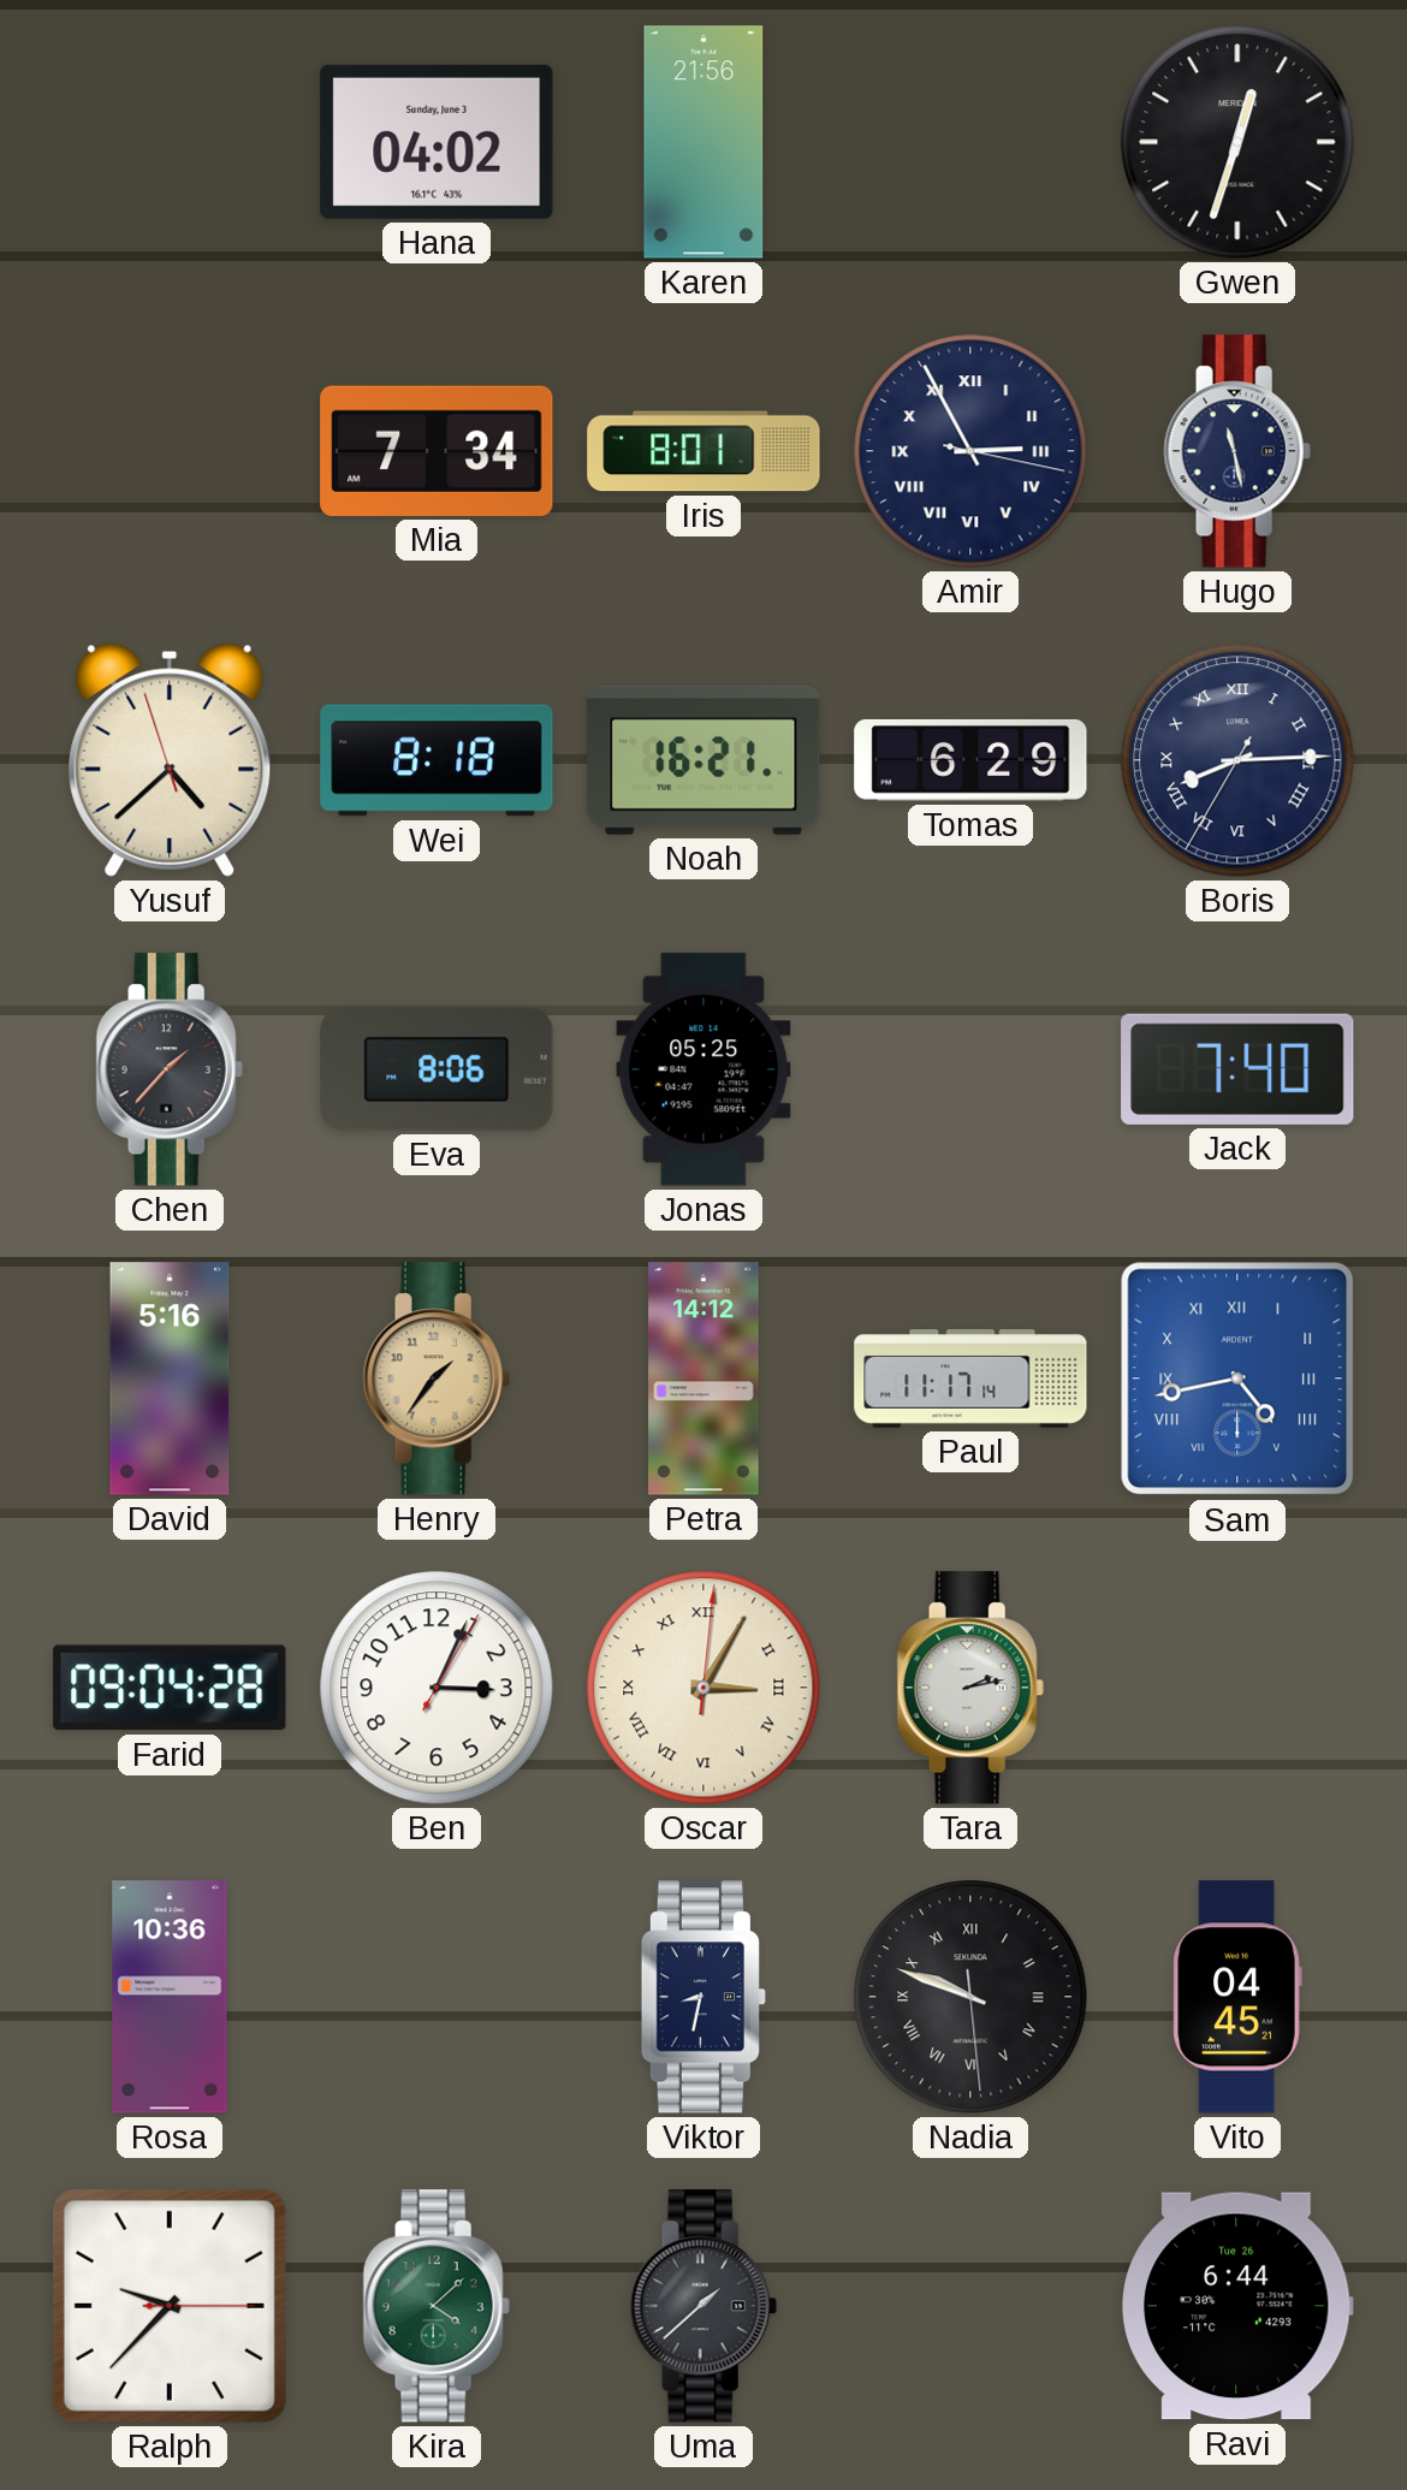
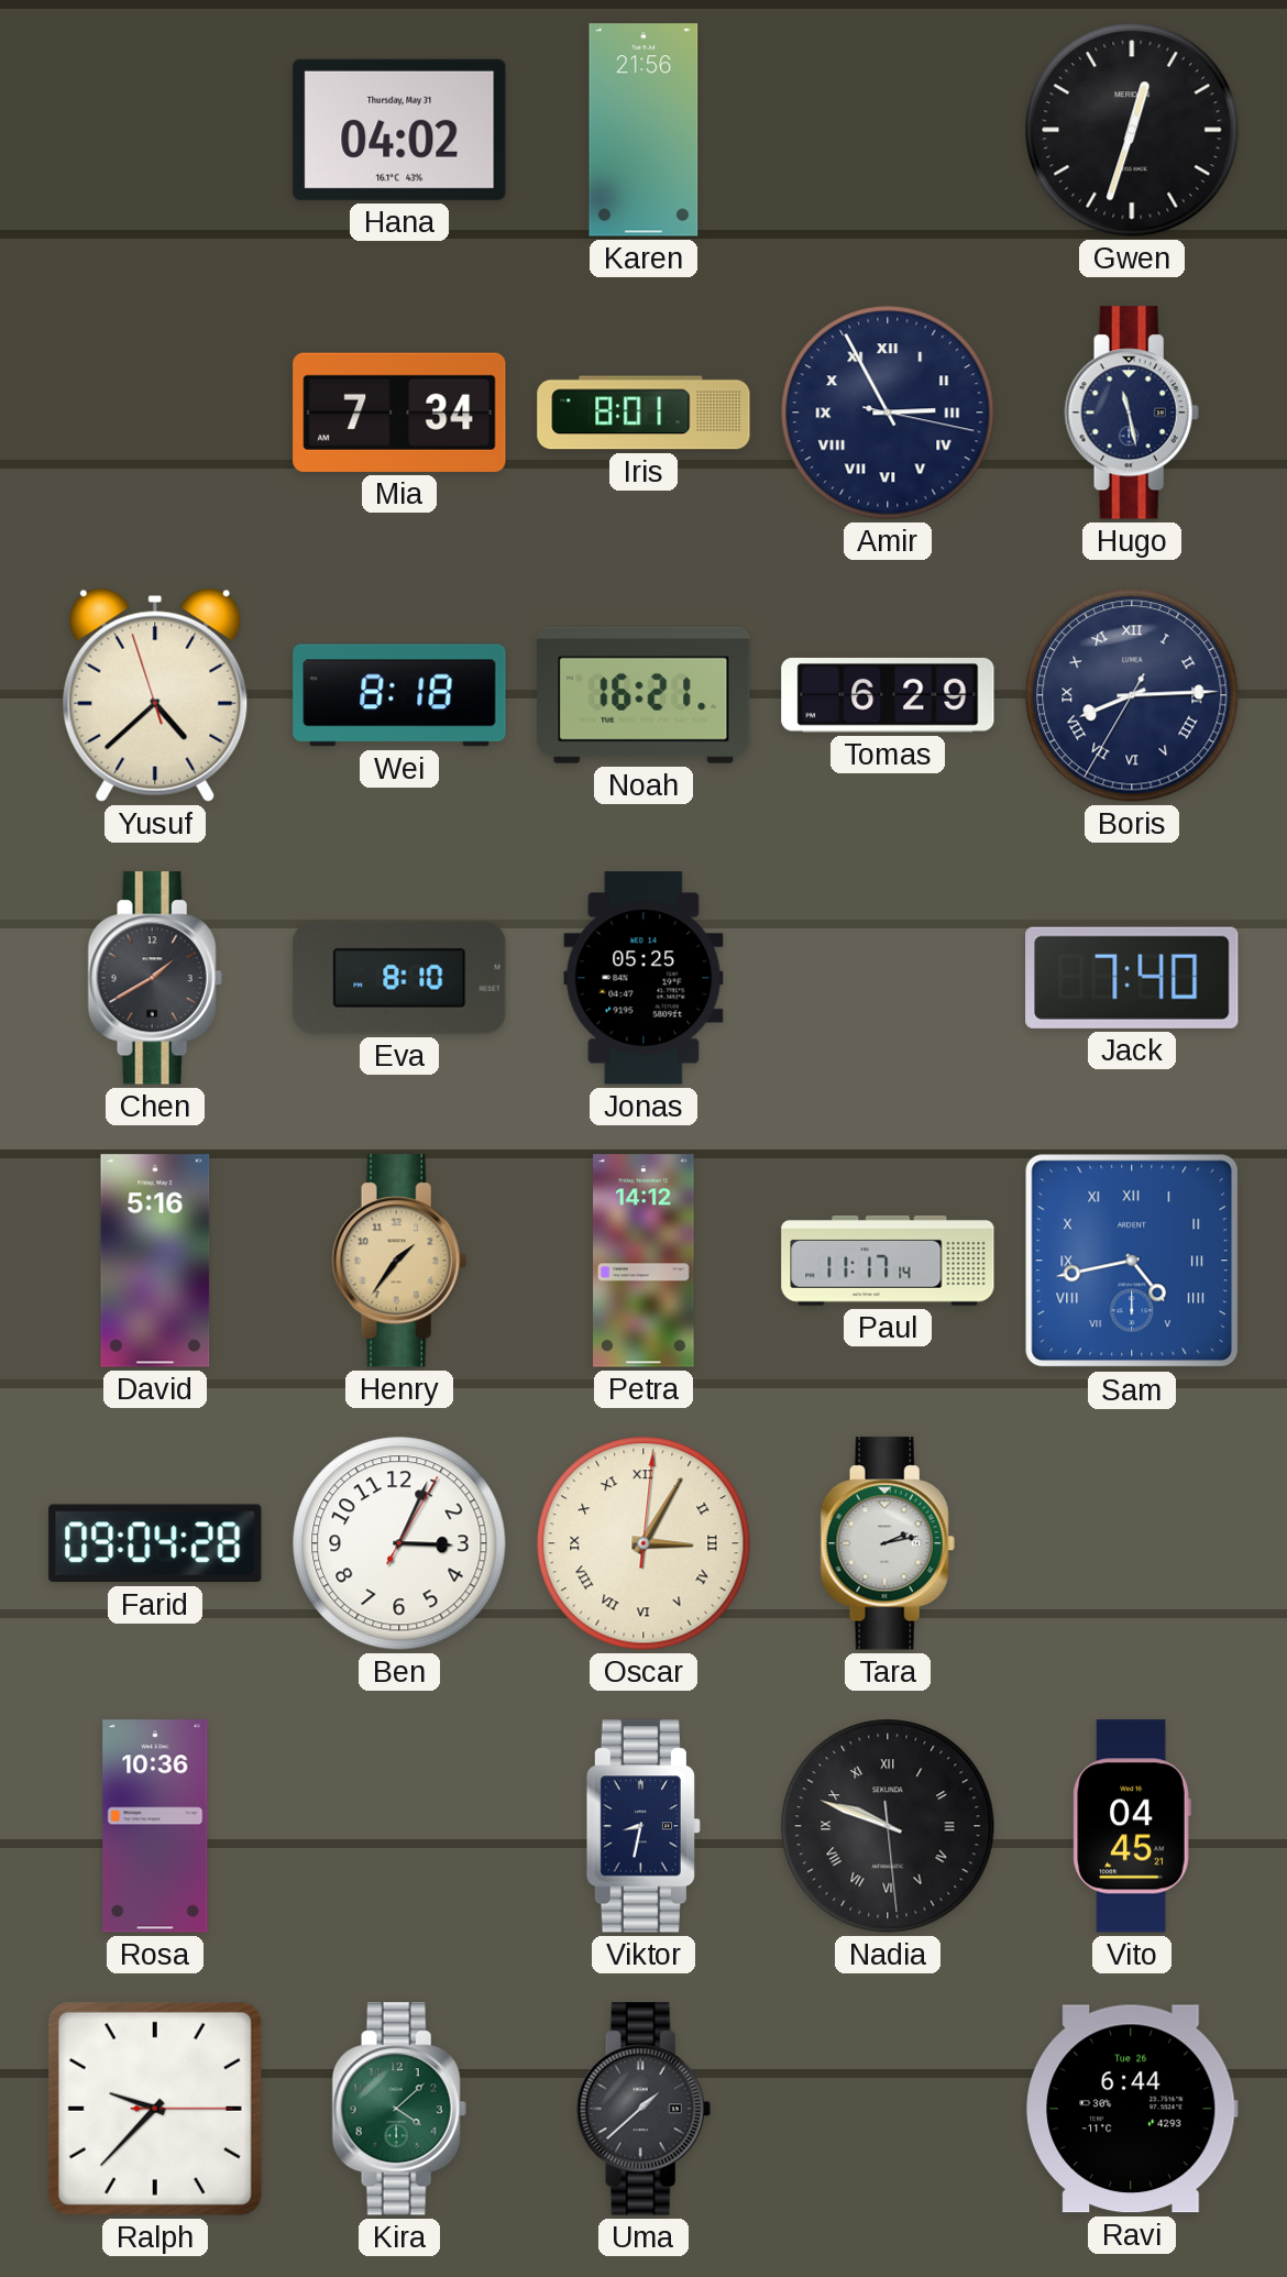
Hana date: Sunday, June 3 -> Thursday, May 31
Chen: 1:37 -> 1:40
Eva: 8:06 -> 8:10
